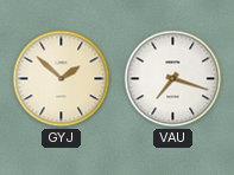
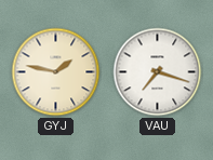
GYJ: 1:52 -> 1:47
